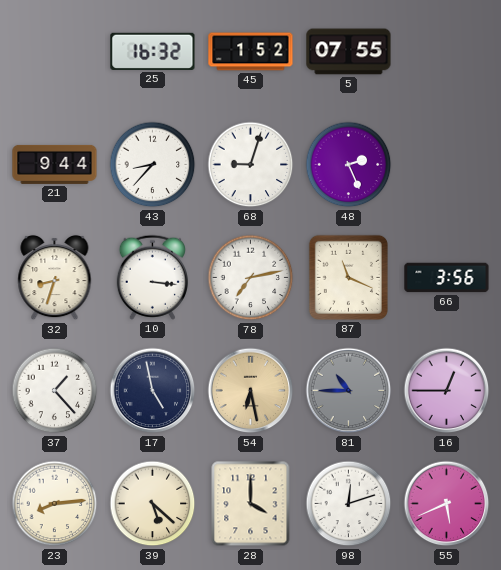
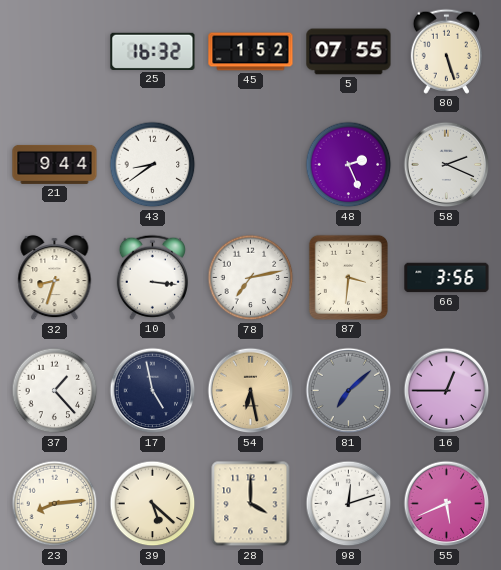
80: none -> 5:27
43: 8:37 -> 8:39
68: 9:03 -> none
58: none -> 2:19
87: 11:19 -> 3:31
81: 10:45 -> 7:08
